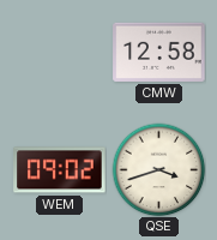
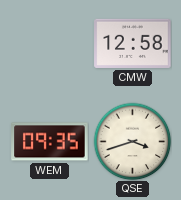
WEM: 09:02 -> 09:35
